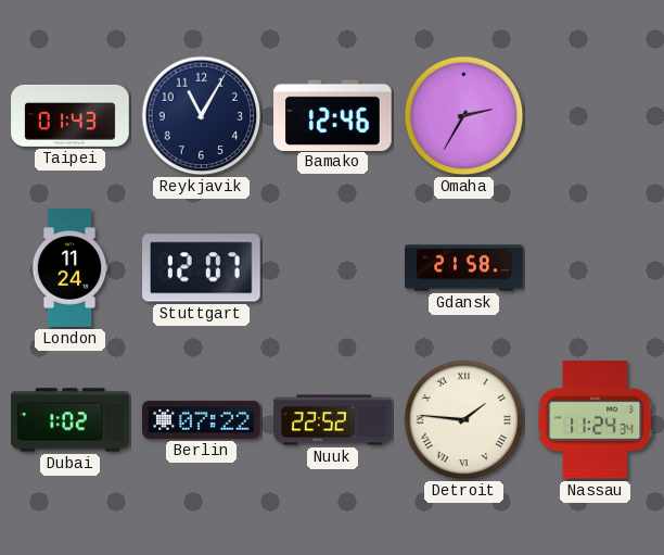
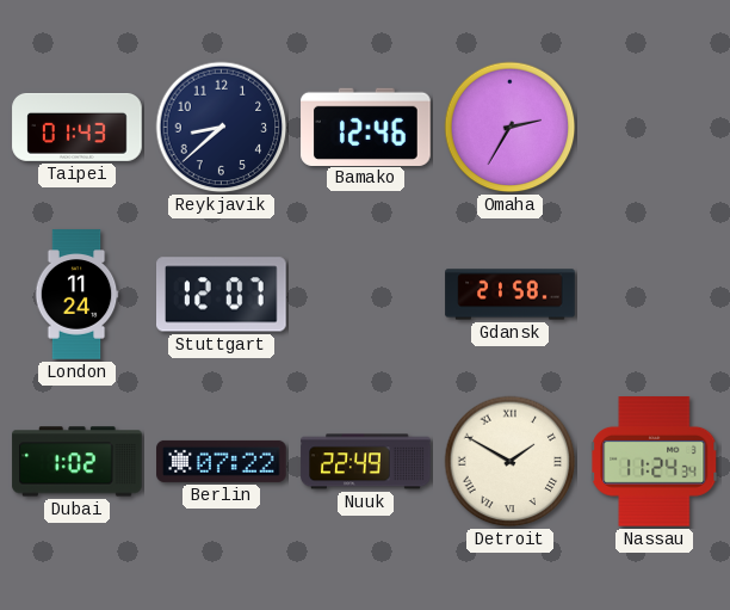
Reykjavik: 11:05 -> 8:38
Nuuk: 22:52 -> 22:49
Detroit: 1:46 -> 1:50
